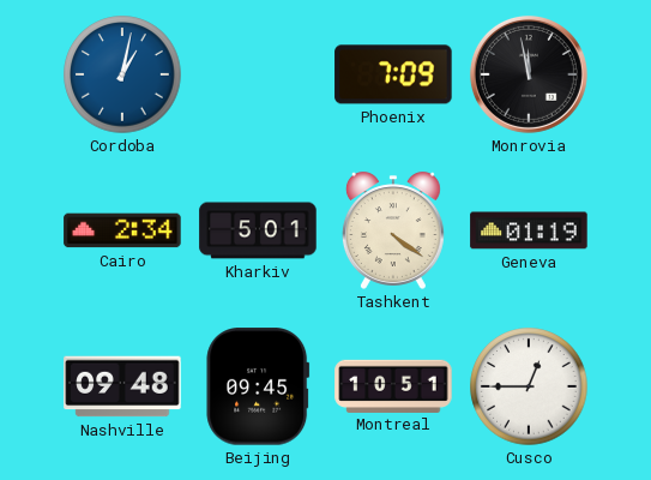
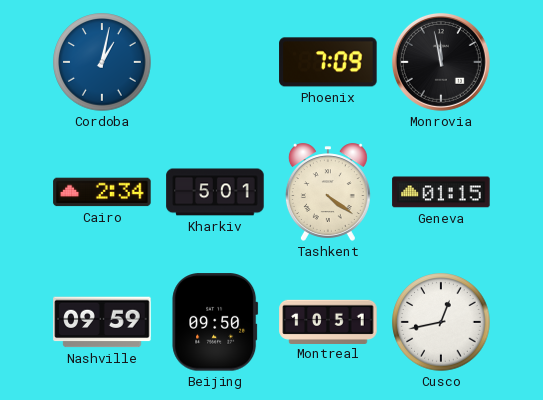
Geneva: 01:19 -> 01:15
Nashville: 09:48 -> 09:59
Beijing: 09:45 -> 09:50
Cusco: 12:45 -> 12:43
